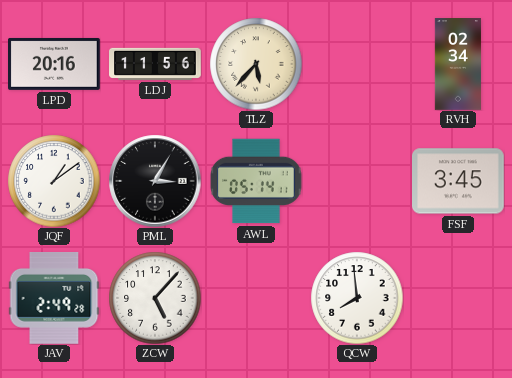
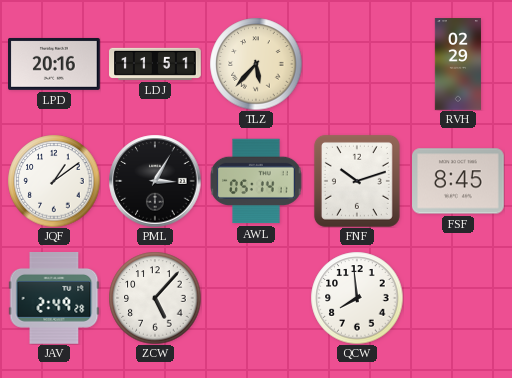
LDJ: 11:56 -> 11:51
RVH: 02:34 -> 02:29
FNF: none -> 10:12
FSF: 3:45 -> 8:45
